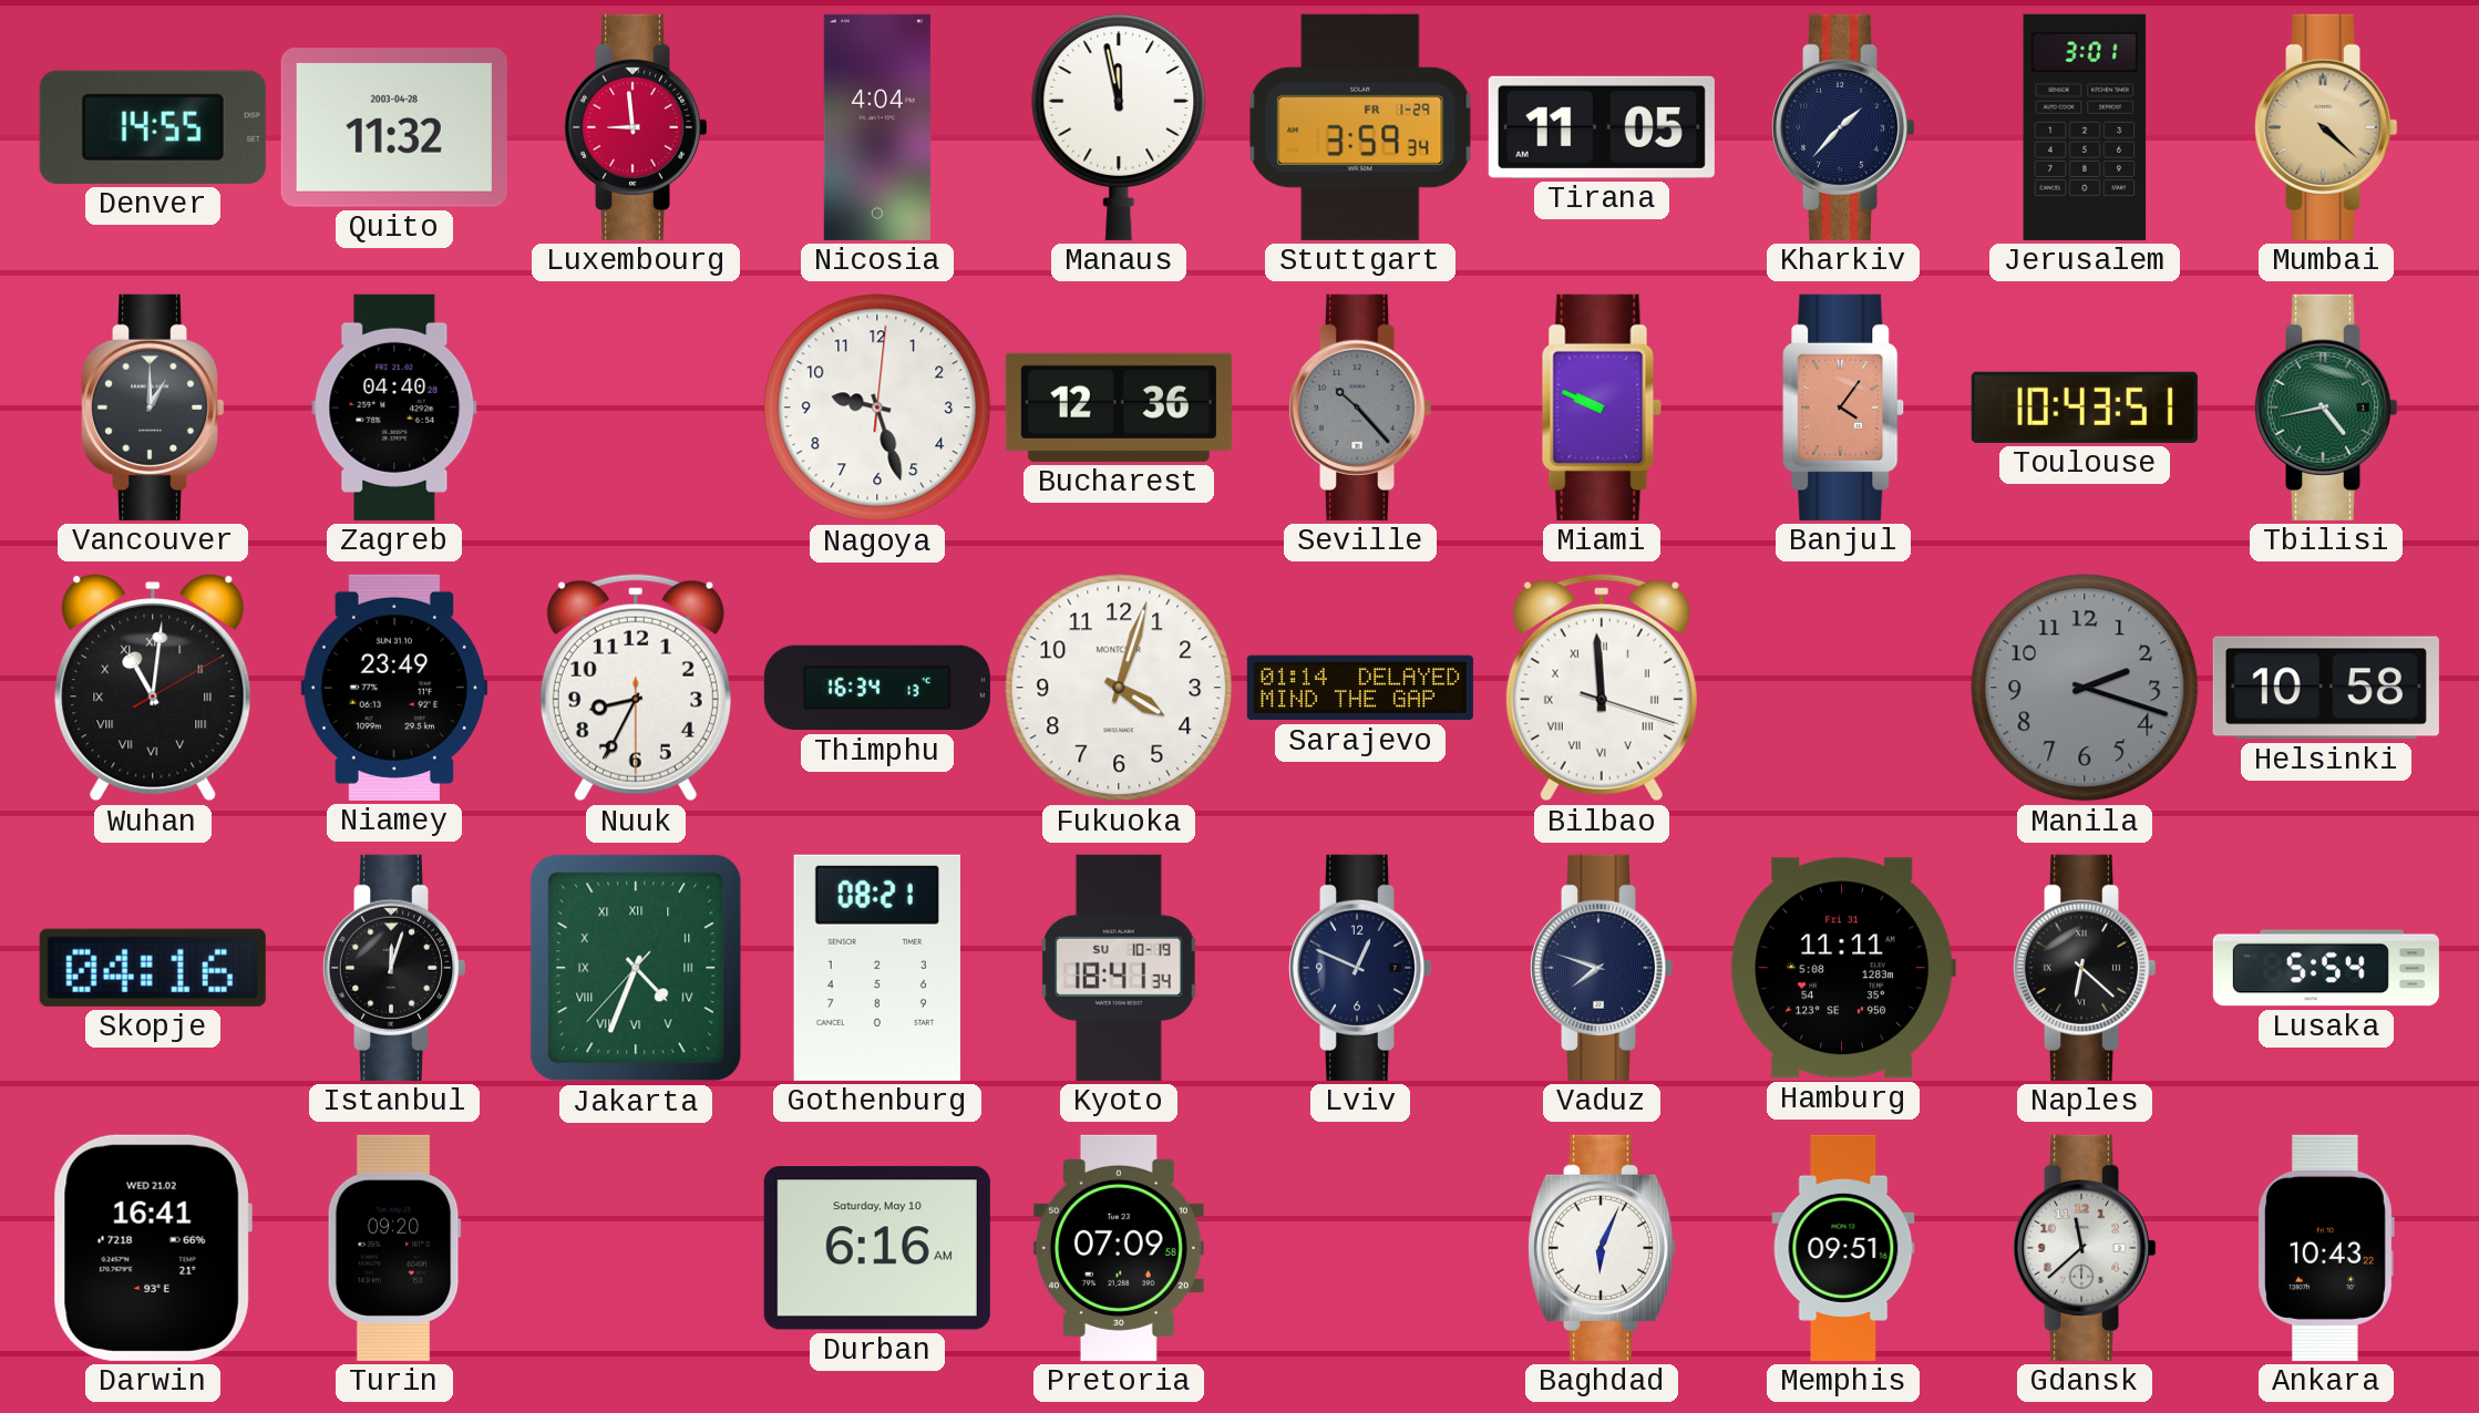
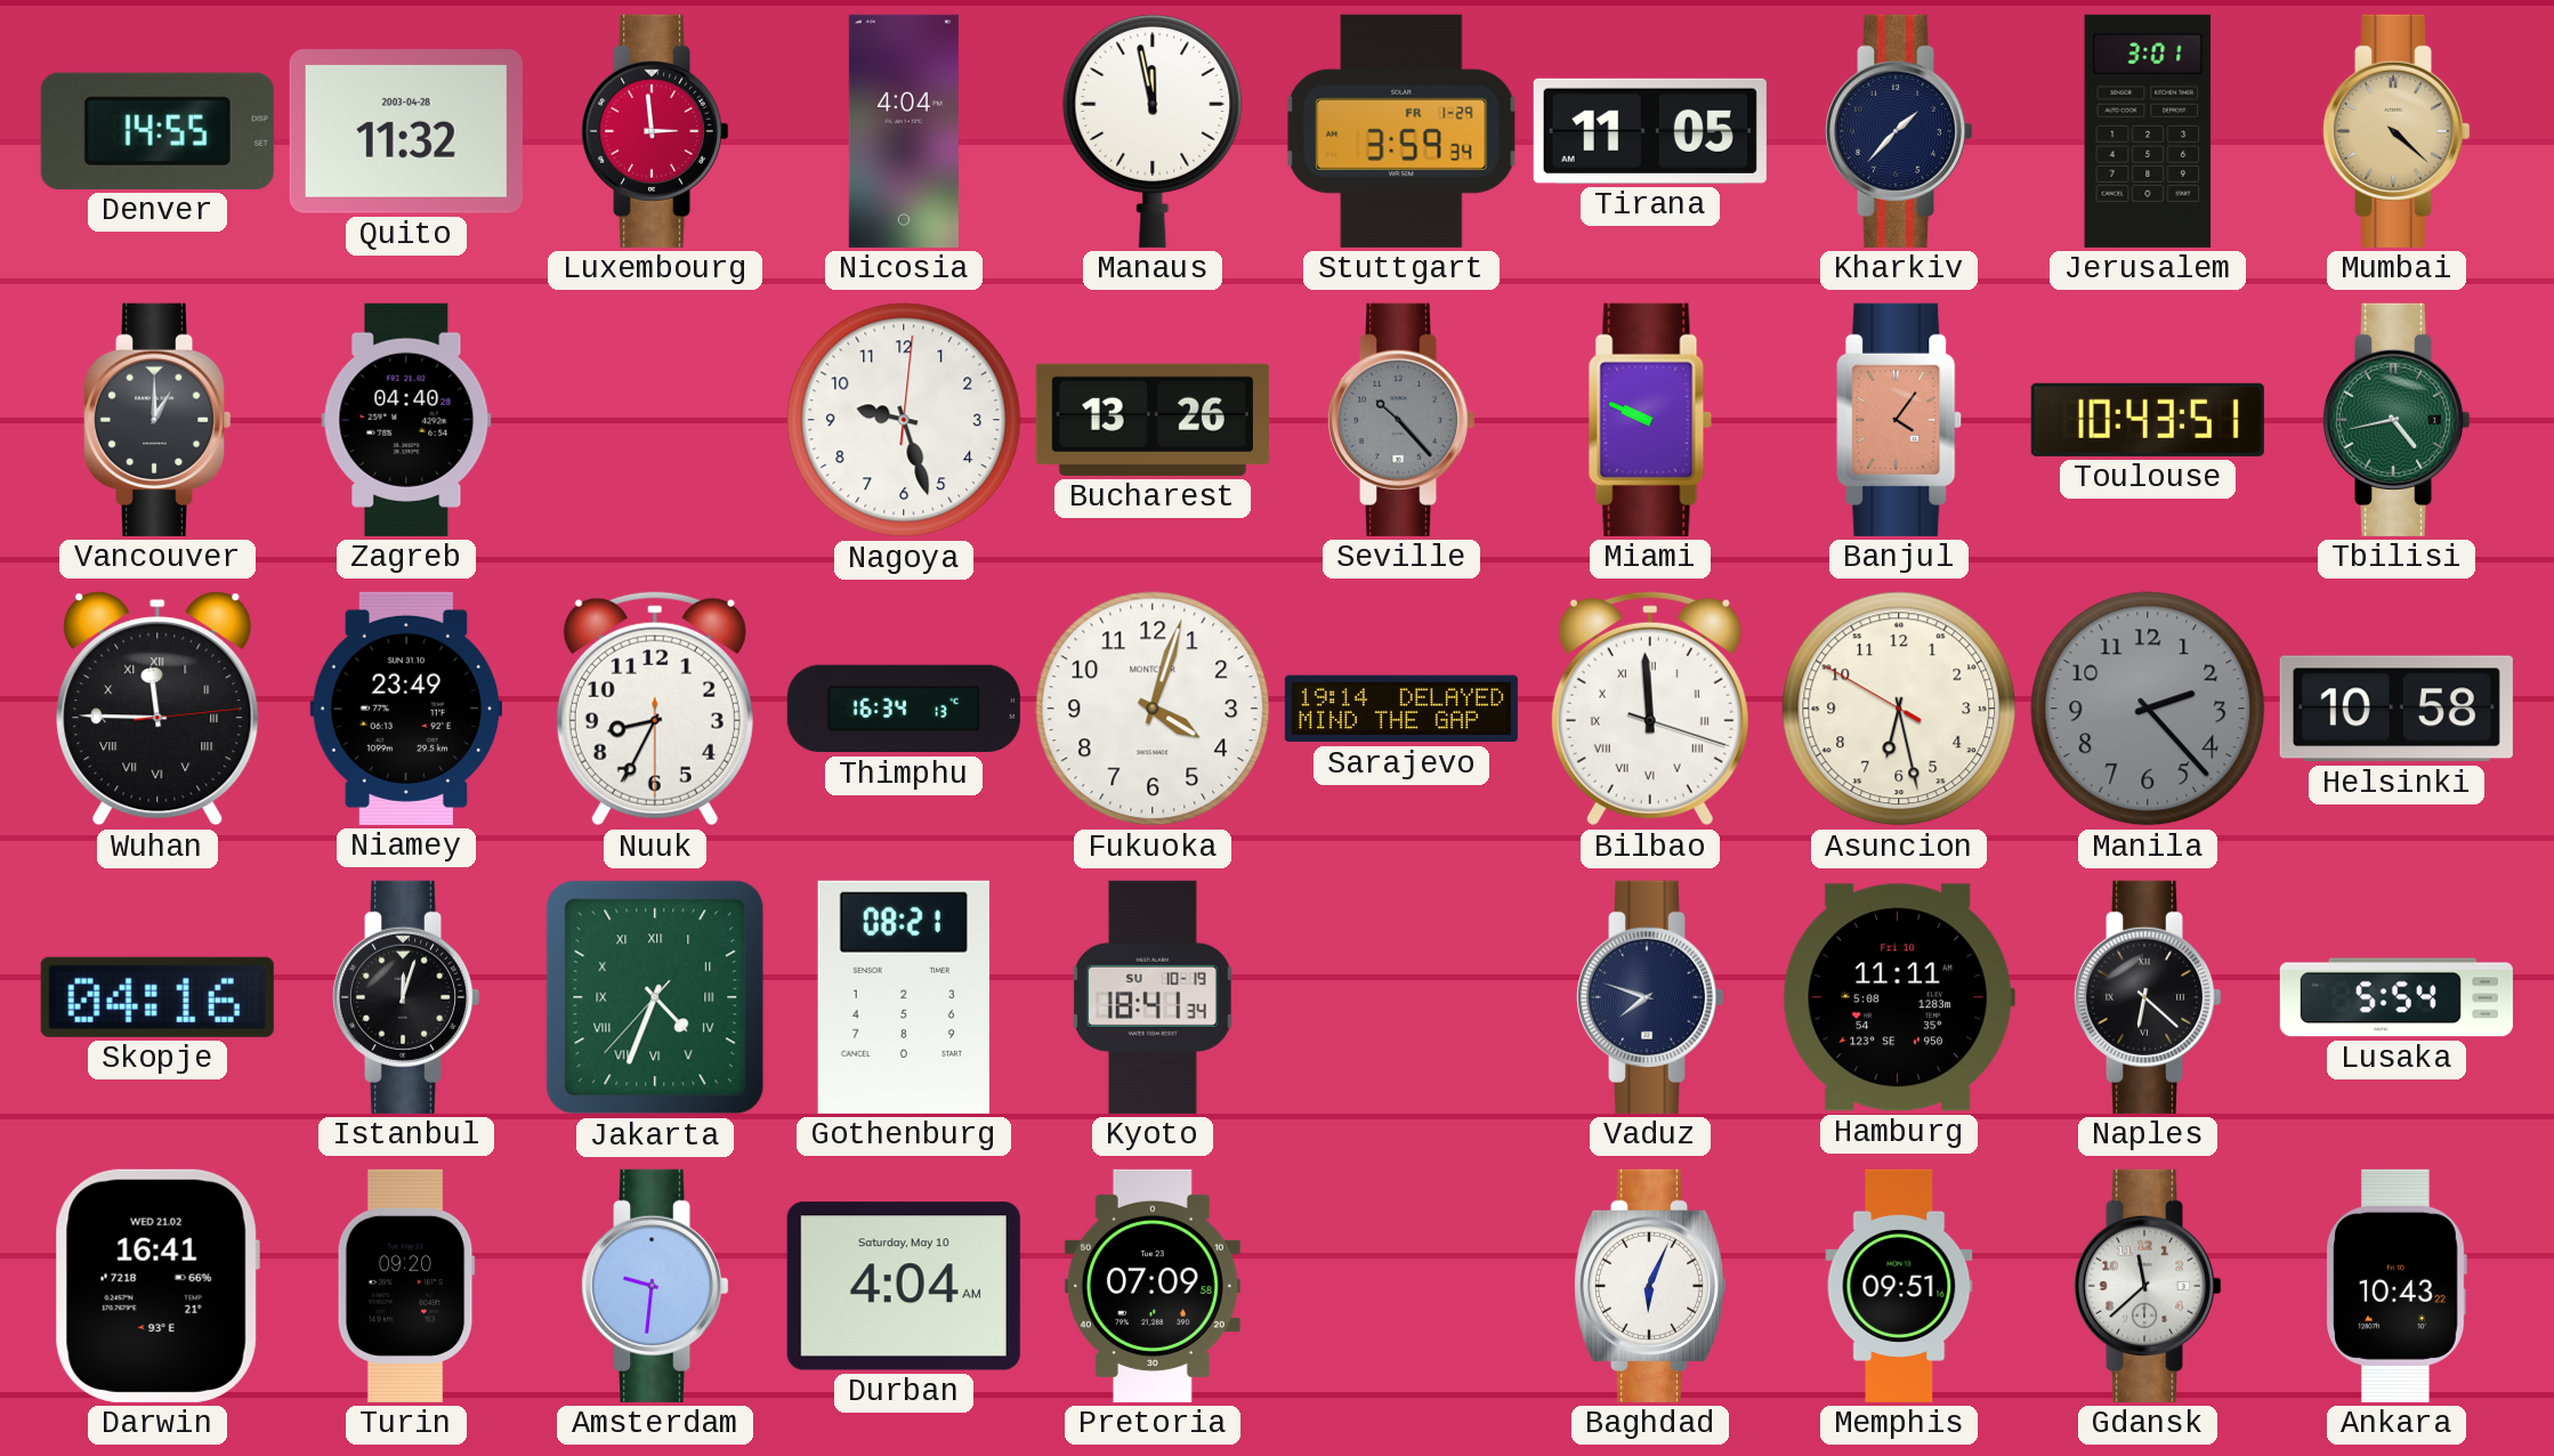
Luxembourg: 8:59 -> 2:59
Bucharest: 12:36 -> 13:26
Wuhan: 11:01 -> 11:45
Sarajevo: 01:14 -> 19:14
Asuncion: none -> 6:27
Manila: 2:18 -> 2:23
Lviv: 12:49 -> none
Hamburg date: Fri 31 -> Fri 10
Amsterdam: none -> 9:31
Durban: 6:16 -> 4:04
